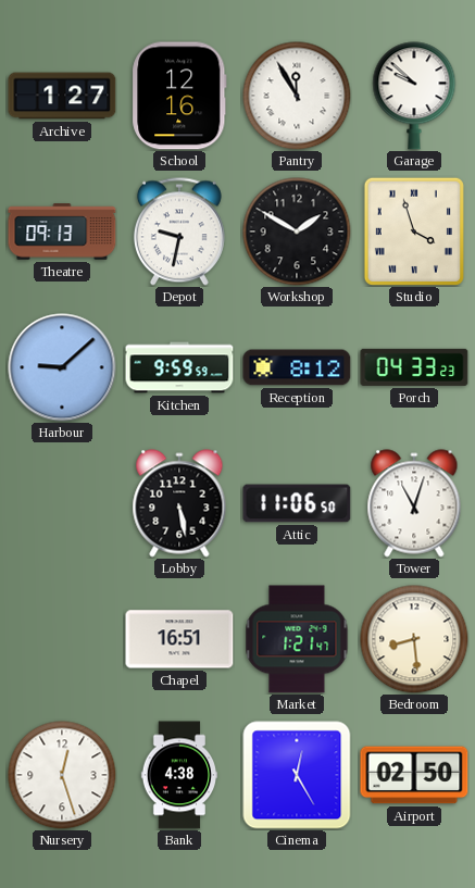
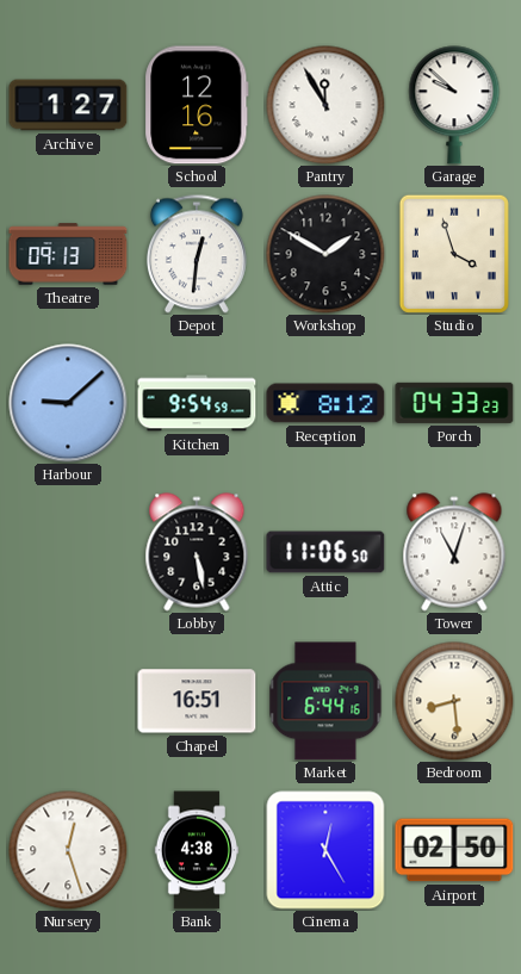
Depot: 9:32 -> 12:31
Kitchen: 9:59 -> 9:54
Market: 1:21 -> 6:44
